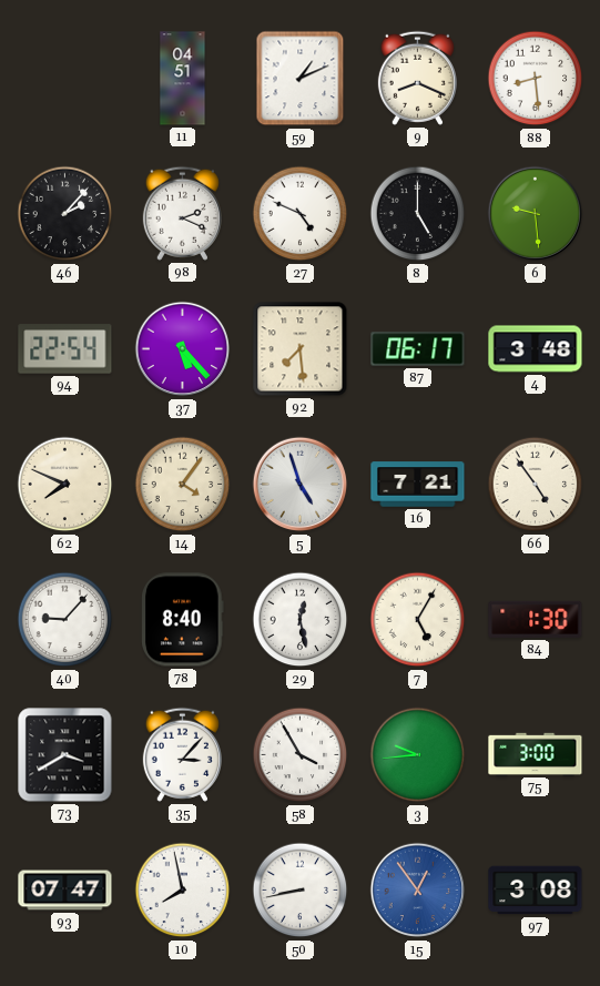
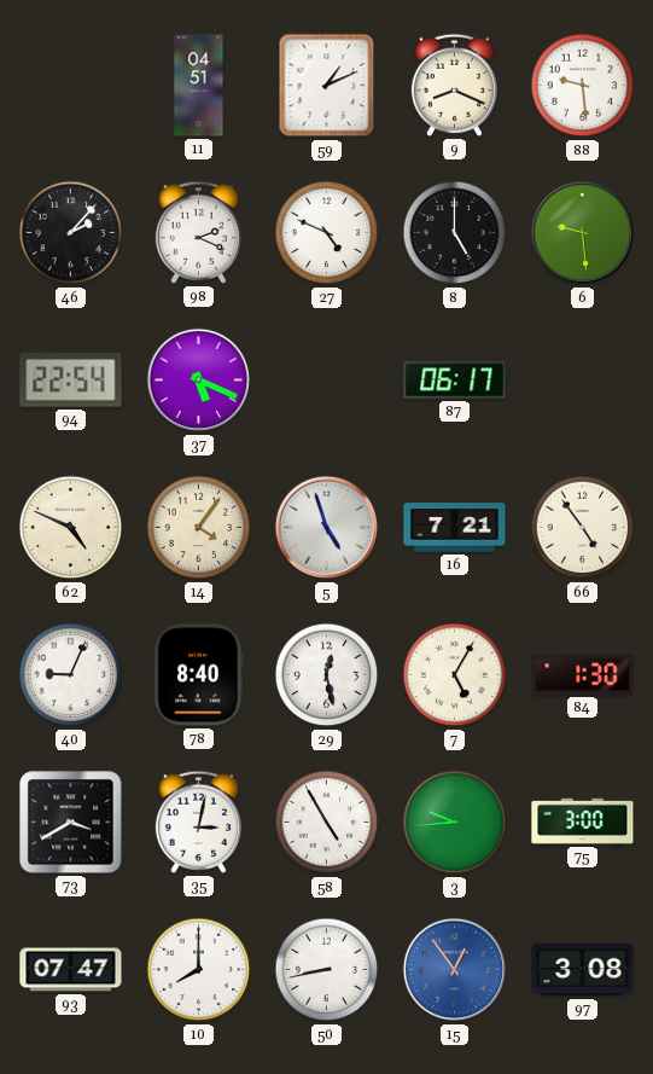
88: 8:29 -> 9:29
37: 5:23 -> 5:19
92: 7:29 -> none
4: 3:48 -> none
62: 7:49 -> 4:49
40: 9:07 -> 9:04
35: 3:07 -> 3:02
58: 3:55 -> 4:55
10: 7:58 -> 8:00
